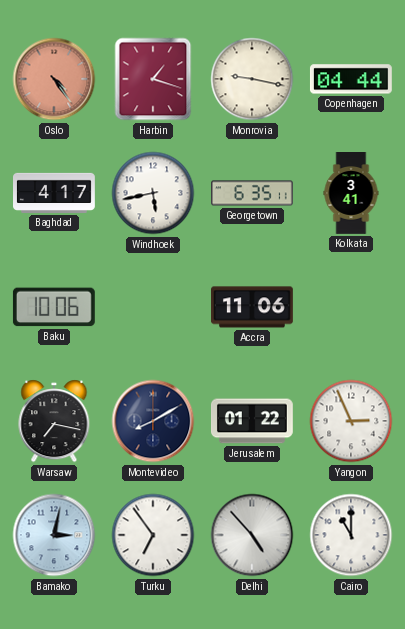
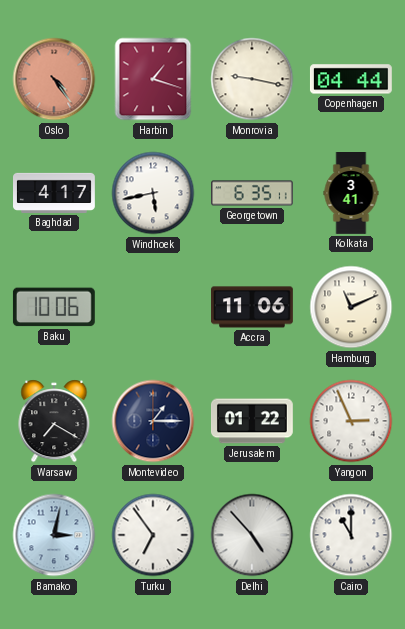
Hamburg: none -> 11:11
Warsaw: 7:17 -> 7:20
Montevideo: 8:10 -> 1:15
